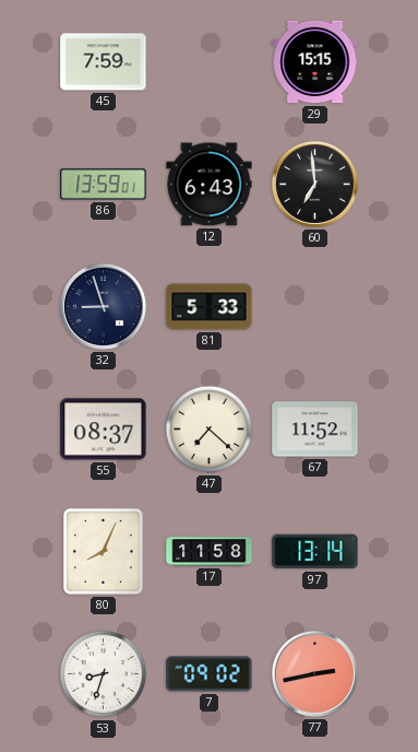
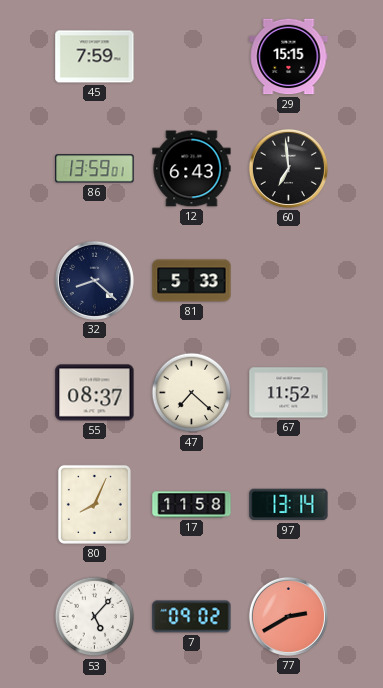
32: 8:57 -> 8:22
53: 8:33 -> 5:07
77: 2:43 -> 2:40
